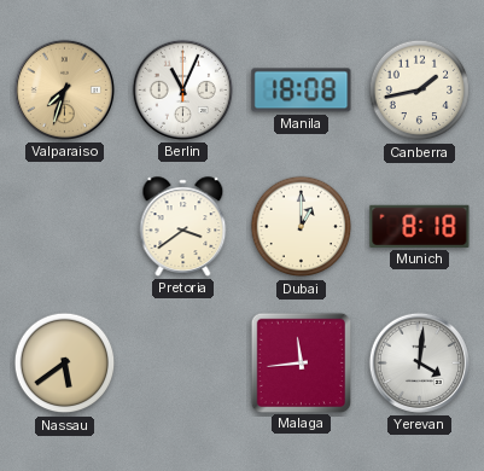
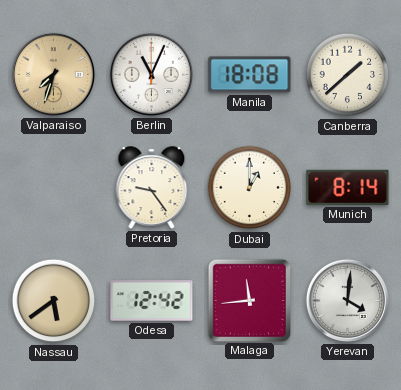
Canberra: 1:43 -> 1:38
Pretoria: 3:39 -> 9:24
Munich: 8:18 -> 8:14
Odesa: none -> 12:42
